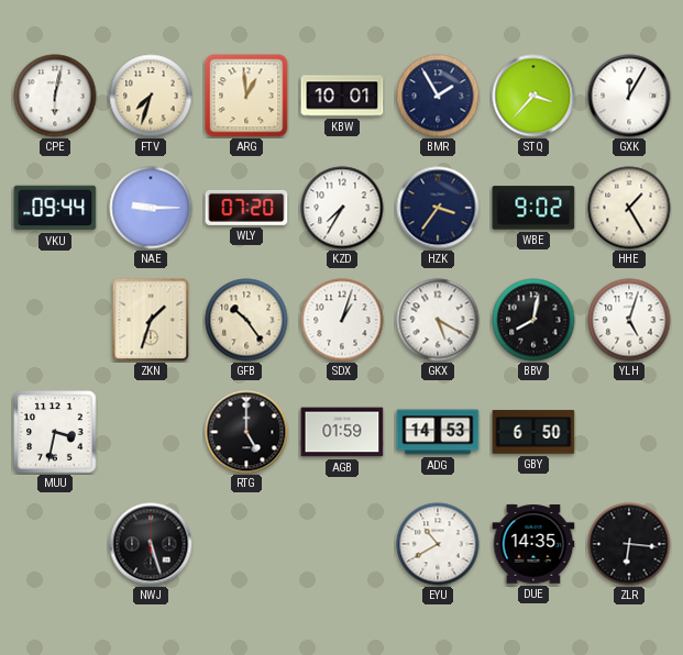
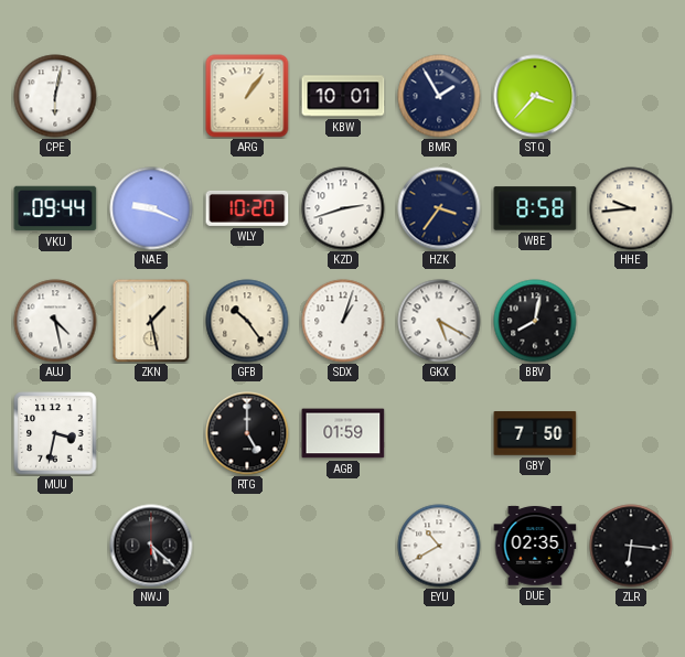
FTV: 7:33 -> none
ARG: 12:59 -> 1:06
GXK: 12:05 -> none
NAE: 9:15 -> 9:19
WLY: 07:20 -> 10:20
KZD: 7:35 -> 2:42
WBE: 9:02 -> 8:58
HHE: 1:25 -> 9:44
AUJ: none -> 4:28
ZKN: 1:33 -> 1:28
YLH: 5:03 -> none
ADG: 14:53 -> none
GBY: 6:50 -> 7:50
NWJ: 5:27 -> 5:22
DUE: 14:35 -> 02:35
